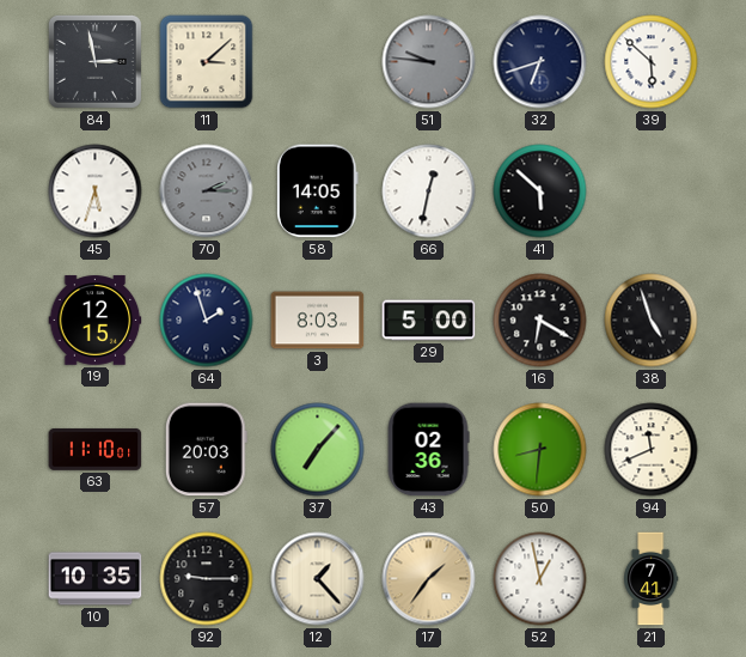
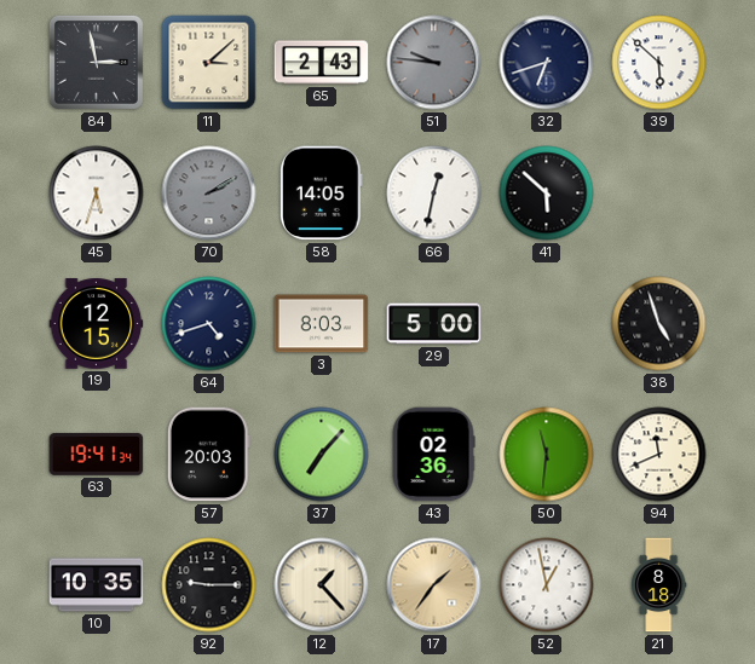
65: none -> 2:43
70: 2:15 -> 2:10
64: 1:57 -> 4:42
16: 6:20 -> none
63: 11:10 -> 19:41
50: 8:31 -> 11:31
21: 7:41 -> 8:18
